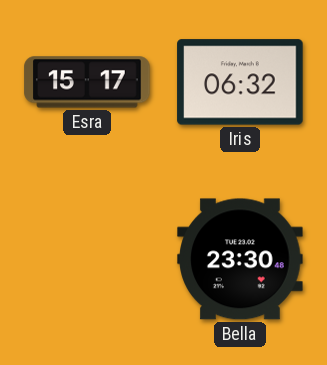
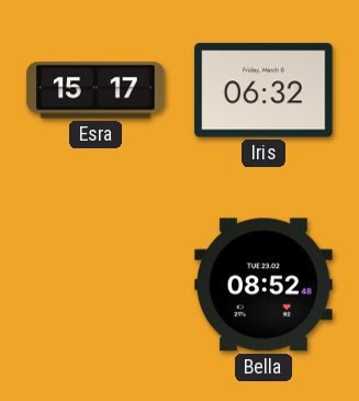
Bella: 23:30 -> 08:52
